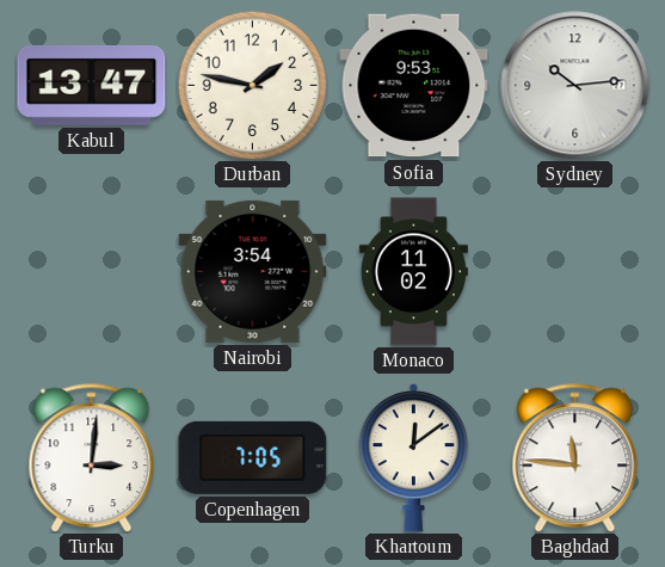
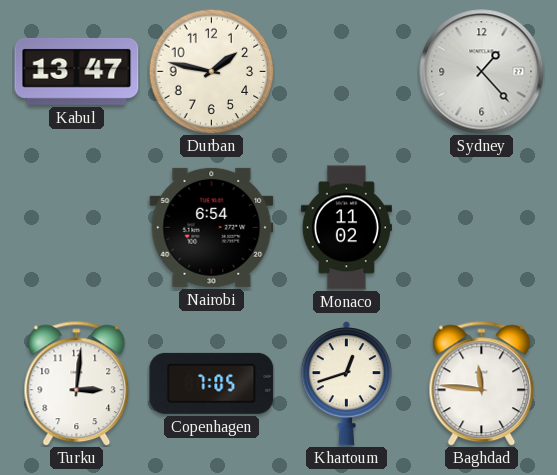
Sofia: 9:53 -> none
Sydney: 10:14 -> 1:23
Nairobi: 3:54 -> 6:54
Khartoum: 12:09 -> 12:42
